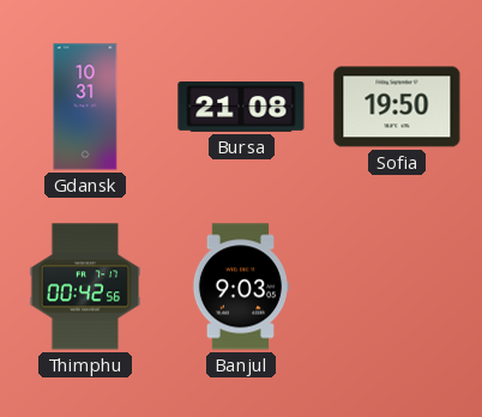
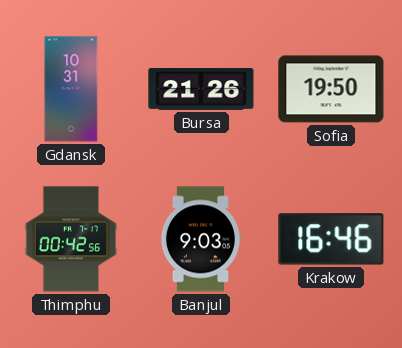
Bursa: 21:08 -> 21:26
Krakow: none -> 16:46
